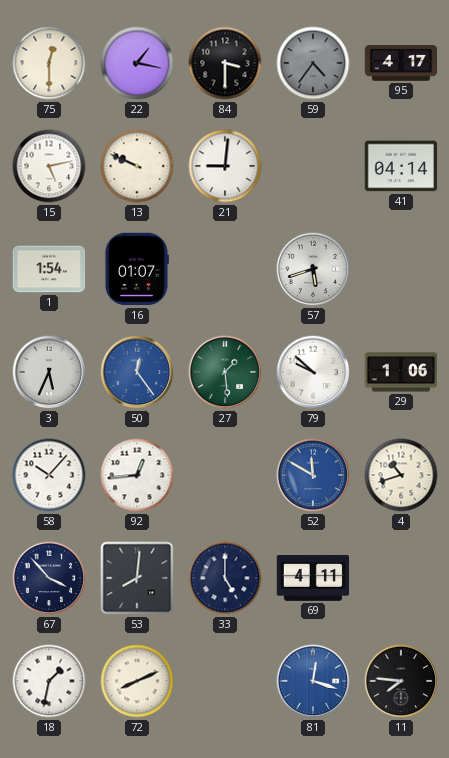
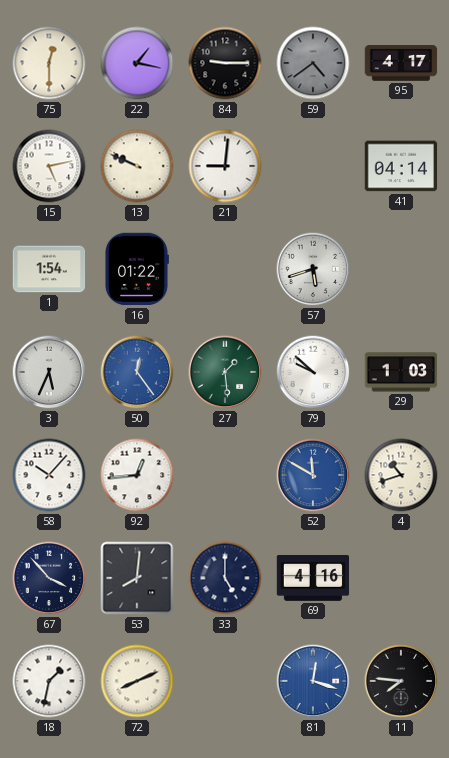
84: 3:30 -> 9:15
59: 4:36 -> 4:39
16: 01:07 -> 01:22
29: 1:06 -> 1:03
69: 4:11 -> 4:16
